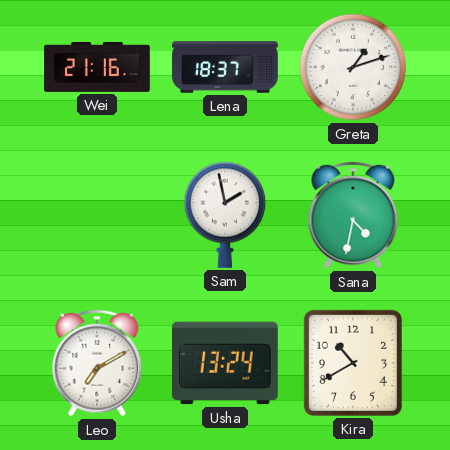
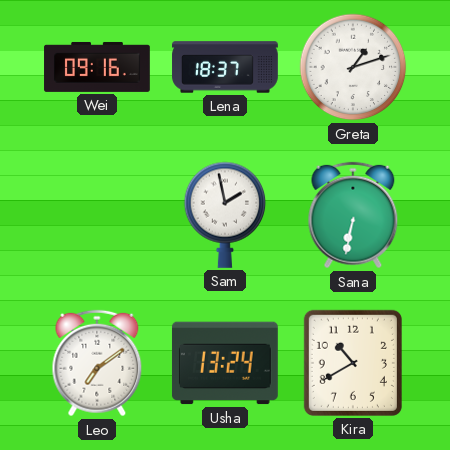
Wei: 21:16 -> 09:16
Sana: 4:32 -> 6:32
Leo: 7:10 -> 7:09
